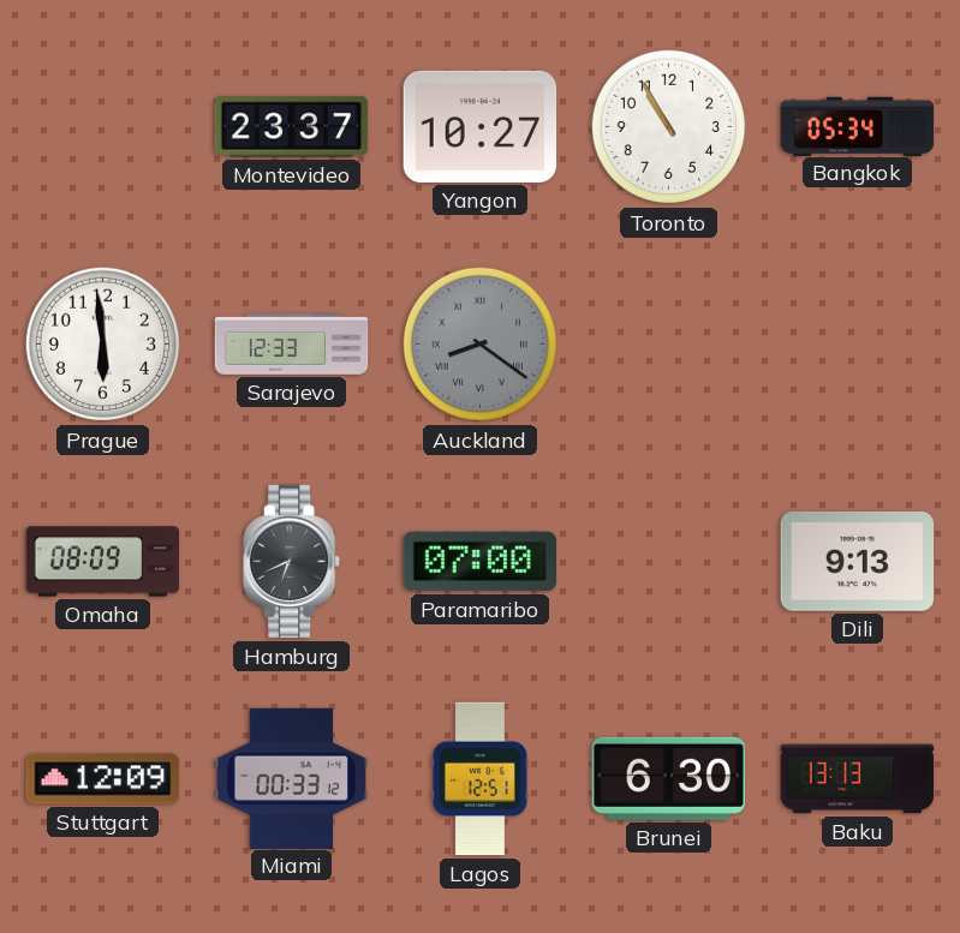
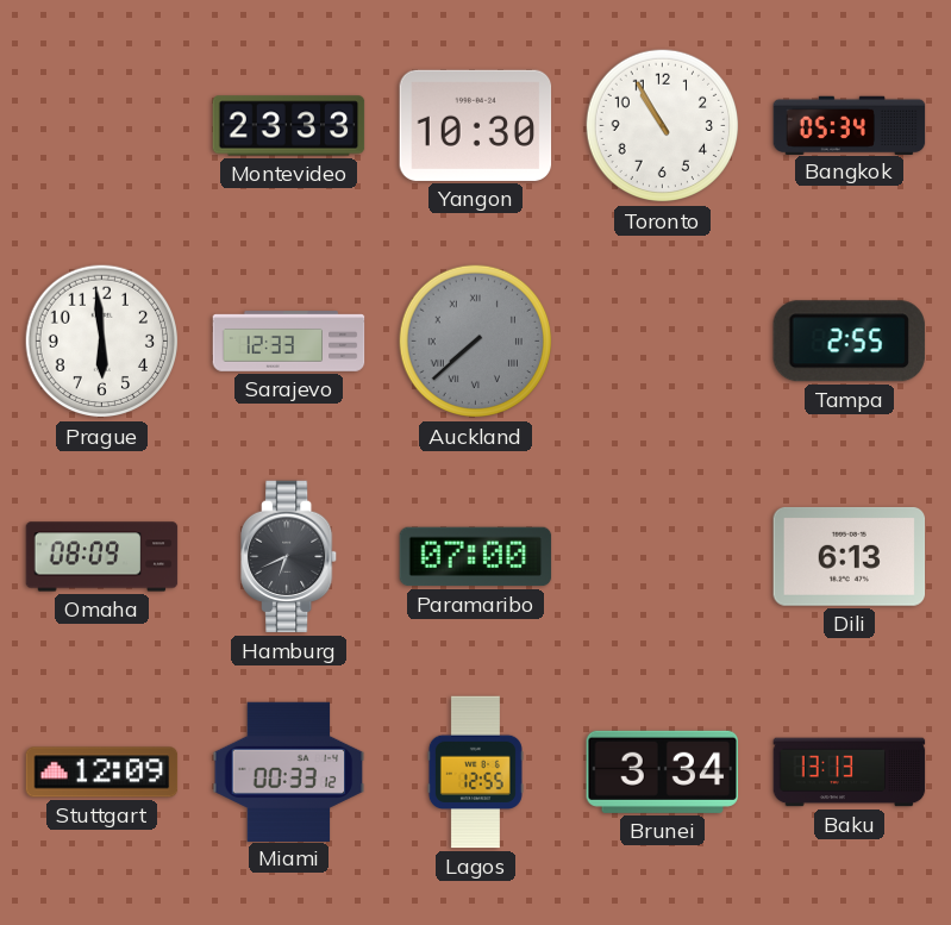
Montevideo: 23:37 -> 23:33
Yangon: 10:27 -> 10:30
Auckland: 8:21 -> 7:38
Tampa: none -> 2:55
Dili: 9:13 -> 6:13
Lagos: 12:51 -> 12:55
Brunei: 6:30 -> 3:34
